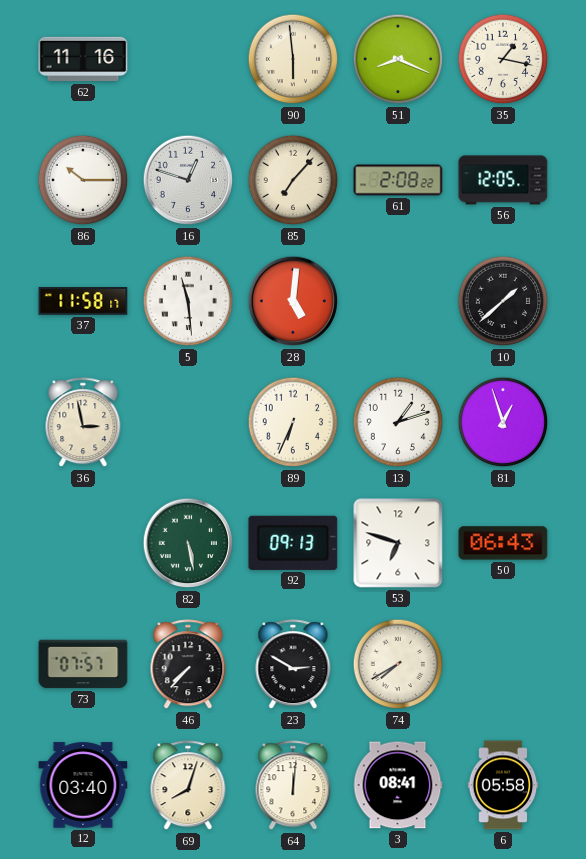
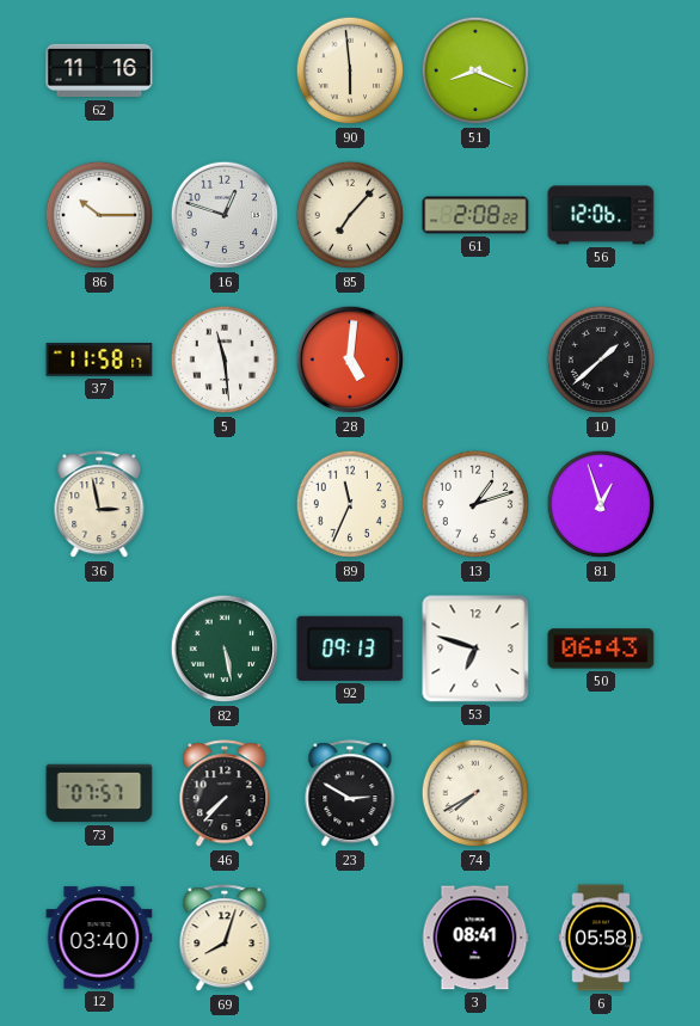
35: 1:17 -> none
56: 12:05 -> 12:06
89: 6:34 -> 11:34
64: 12:01 -> none
